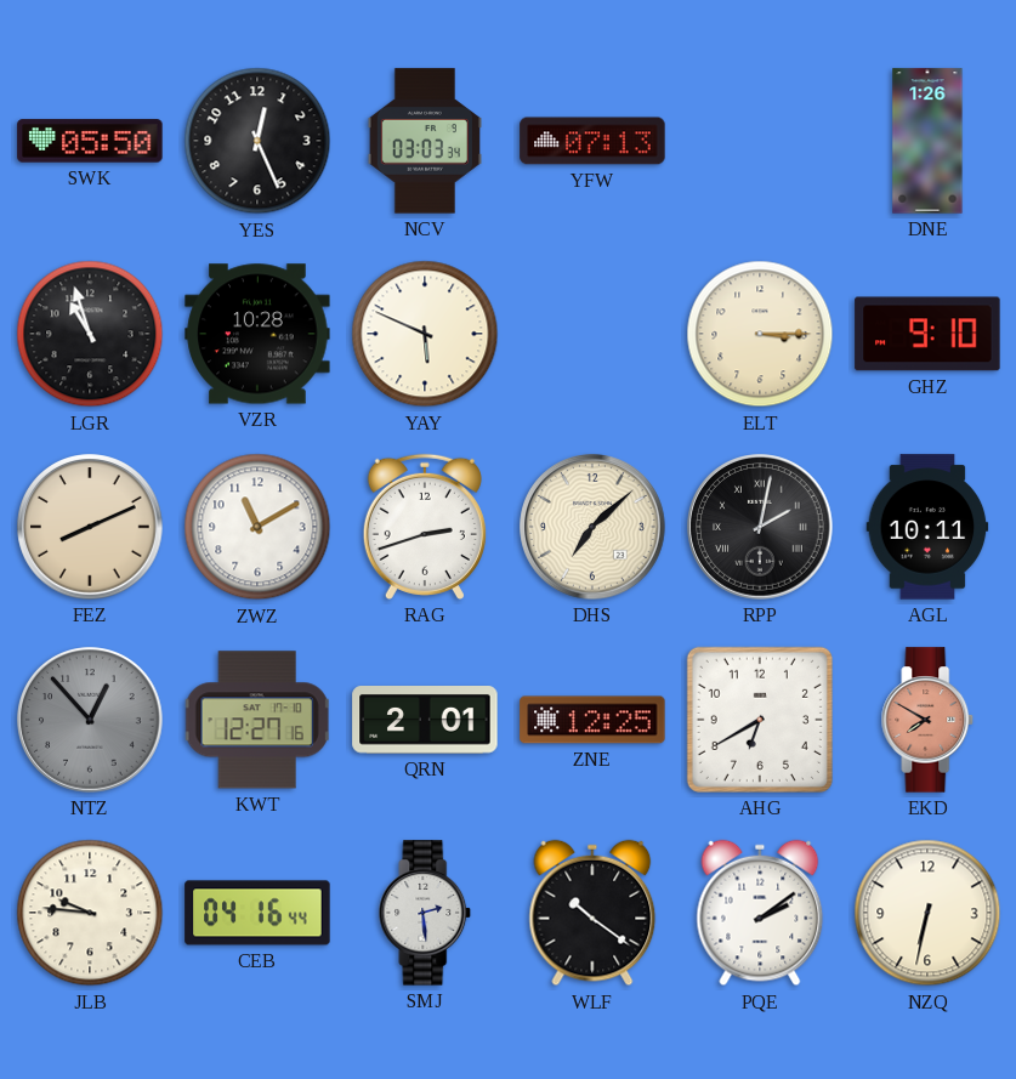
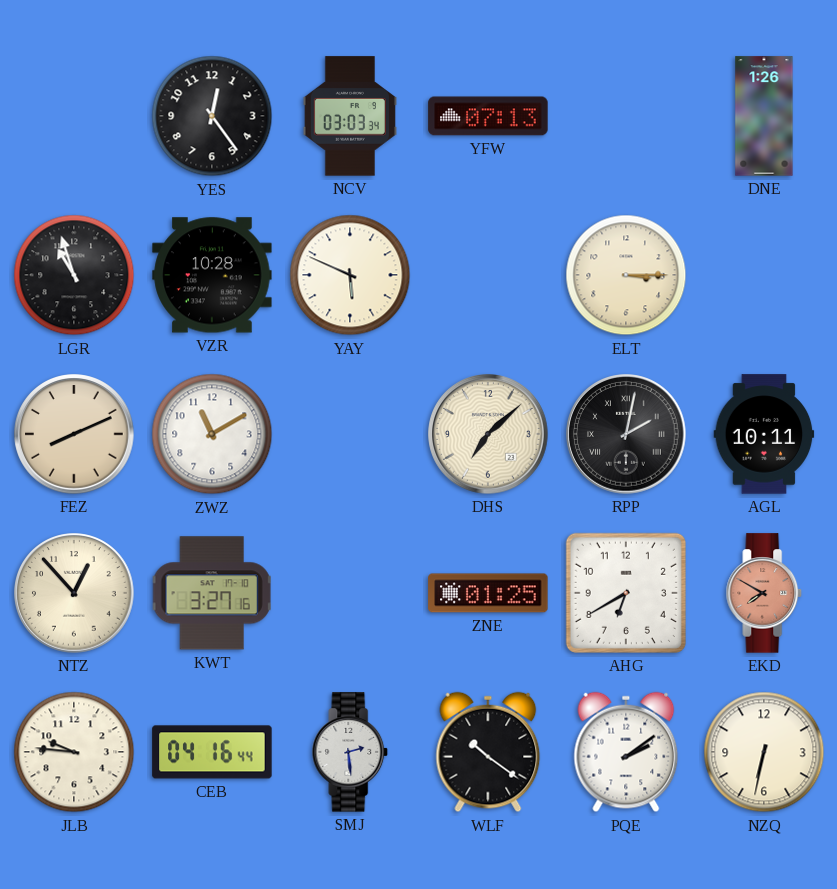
SWK: 05:50 -> none
YES: 12:26 -> 12:24
GHZ: 9:10 -> none
RAG: 2:42 -> none
NTZ dial: grey -> cream
KWT: 12:27 -> 3:27
QRN: 2:01 -> none
ZNE: 12:25 -> 01:25
